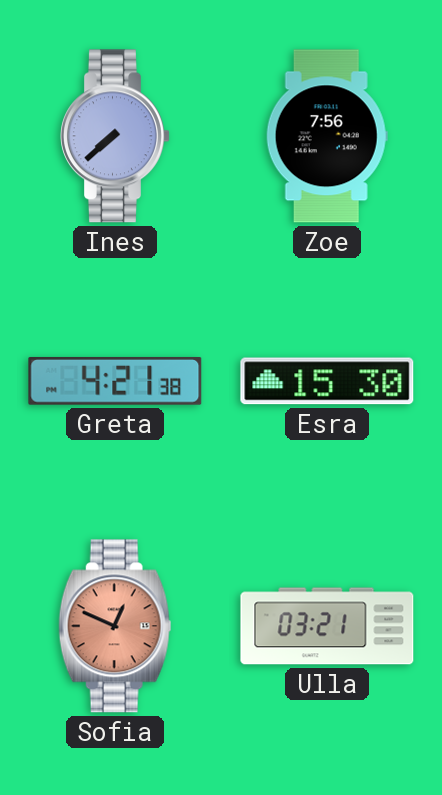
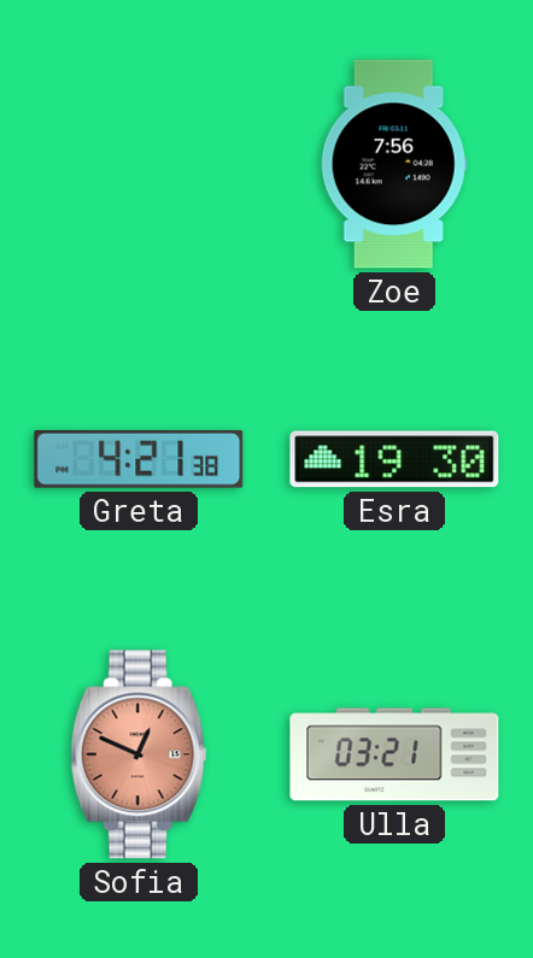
Ines: 7:38 -> none
Esra: 15:30 -> 19:30
